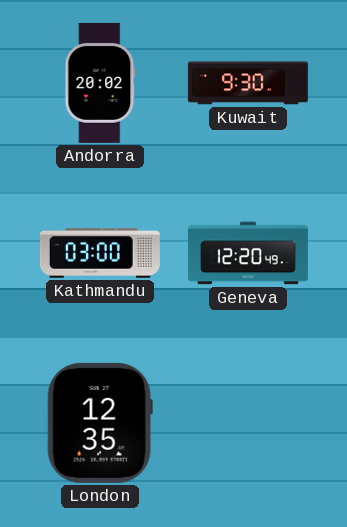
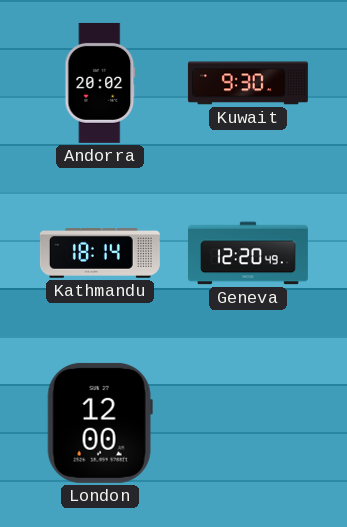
Kathmandu: 03:00 -> 18:14
London: 12:35 -> 12:00
